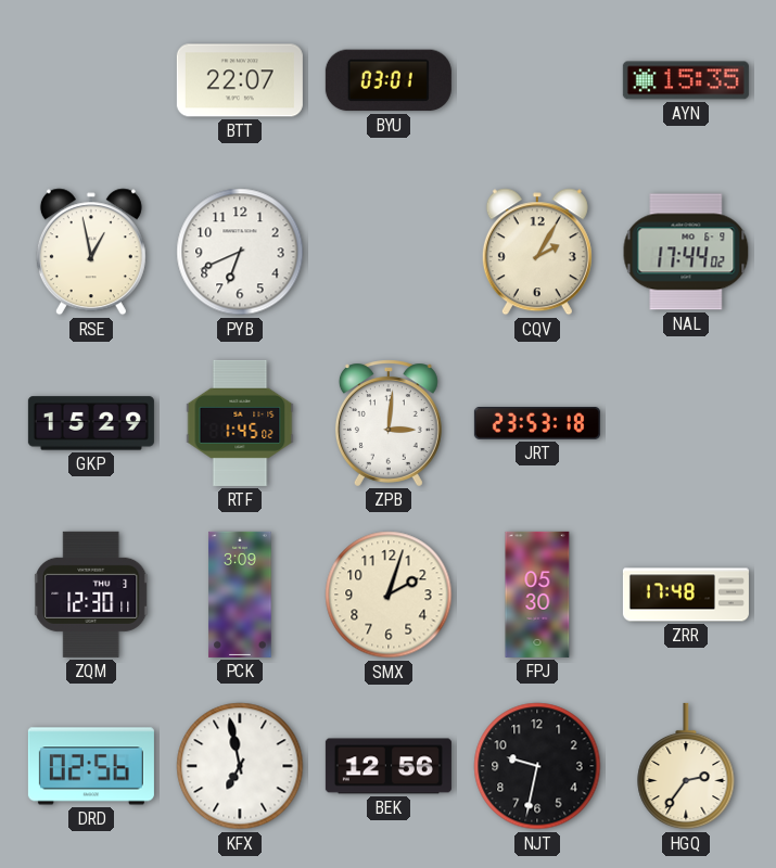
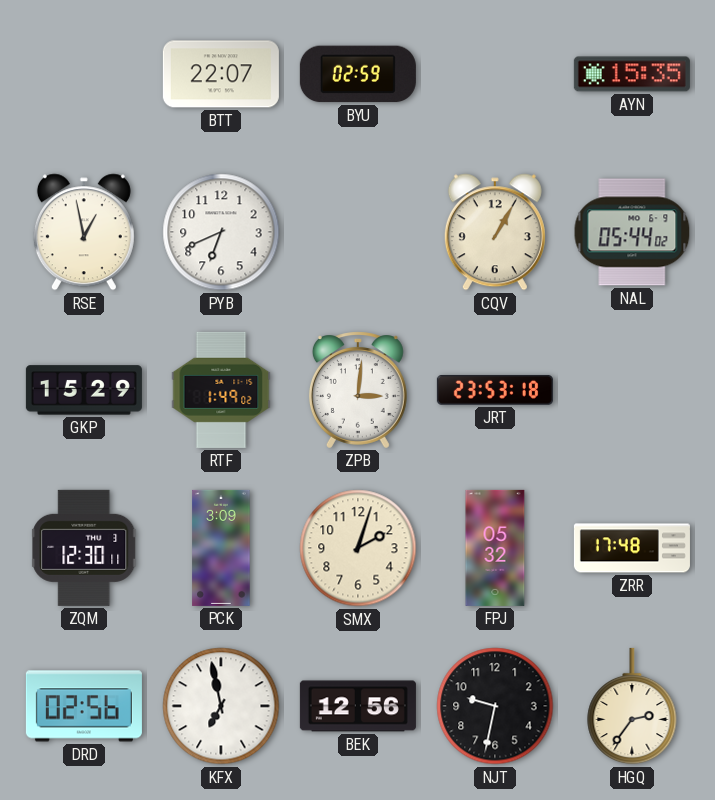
BYU: 03:01 -> 02:59
CQV: 2:05 -> 1:05
NAL: 17:44 -> 05:44
RTF: 1:45 -> 1:49
FPJ: 05:30 -> 05:32
